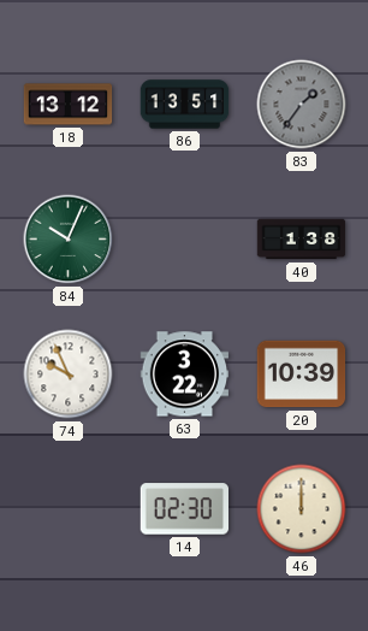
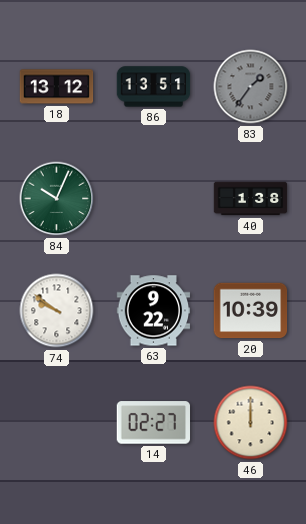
74: 9:56 -> 9:51
63: 3:22 -> 9:22
14: 02:30 -> 02:27
